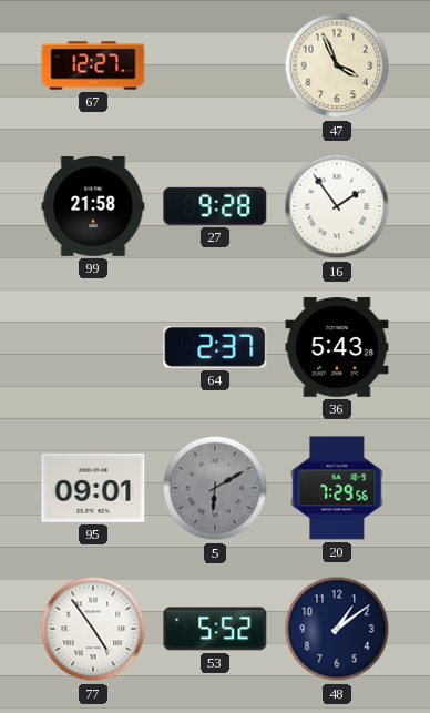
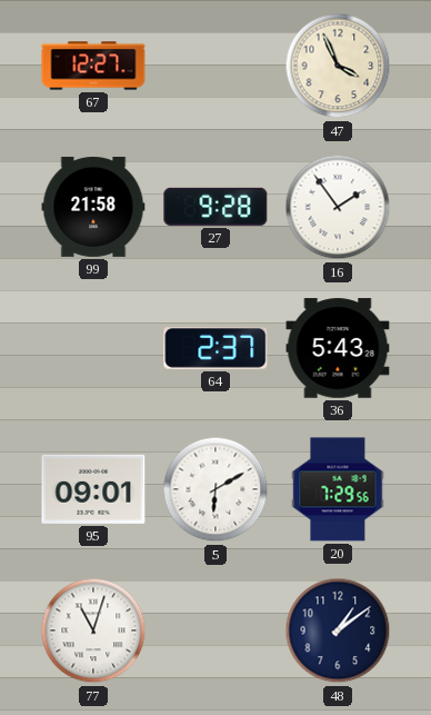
5 dial: grey -> white
77: 4:54 -> 11:03
53: 5:52 -> none
